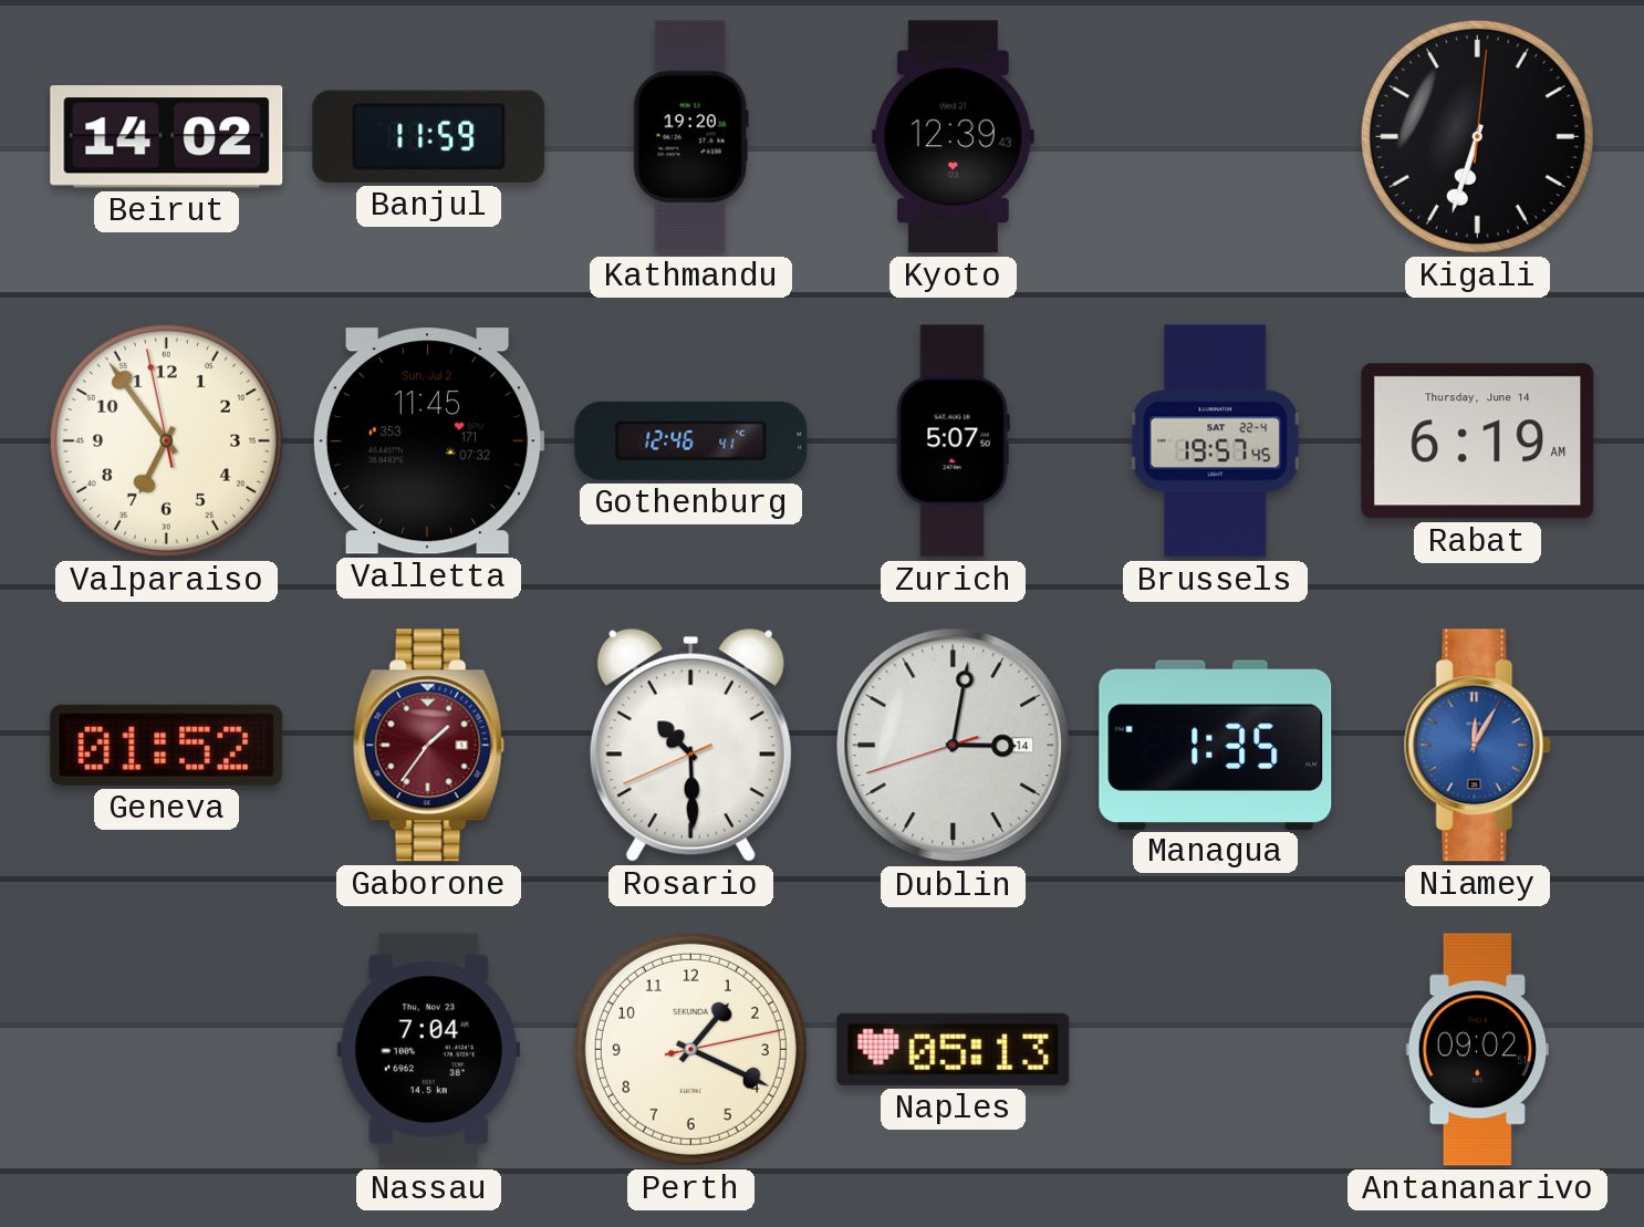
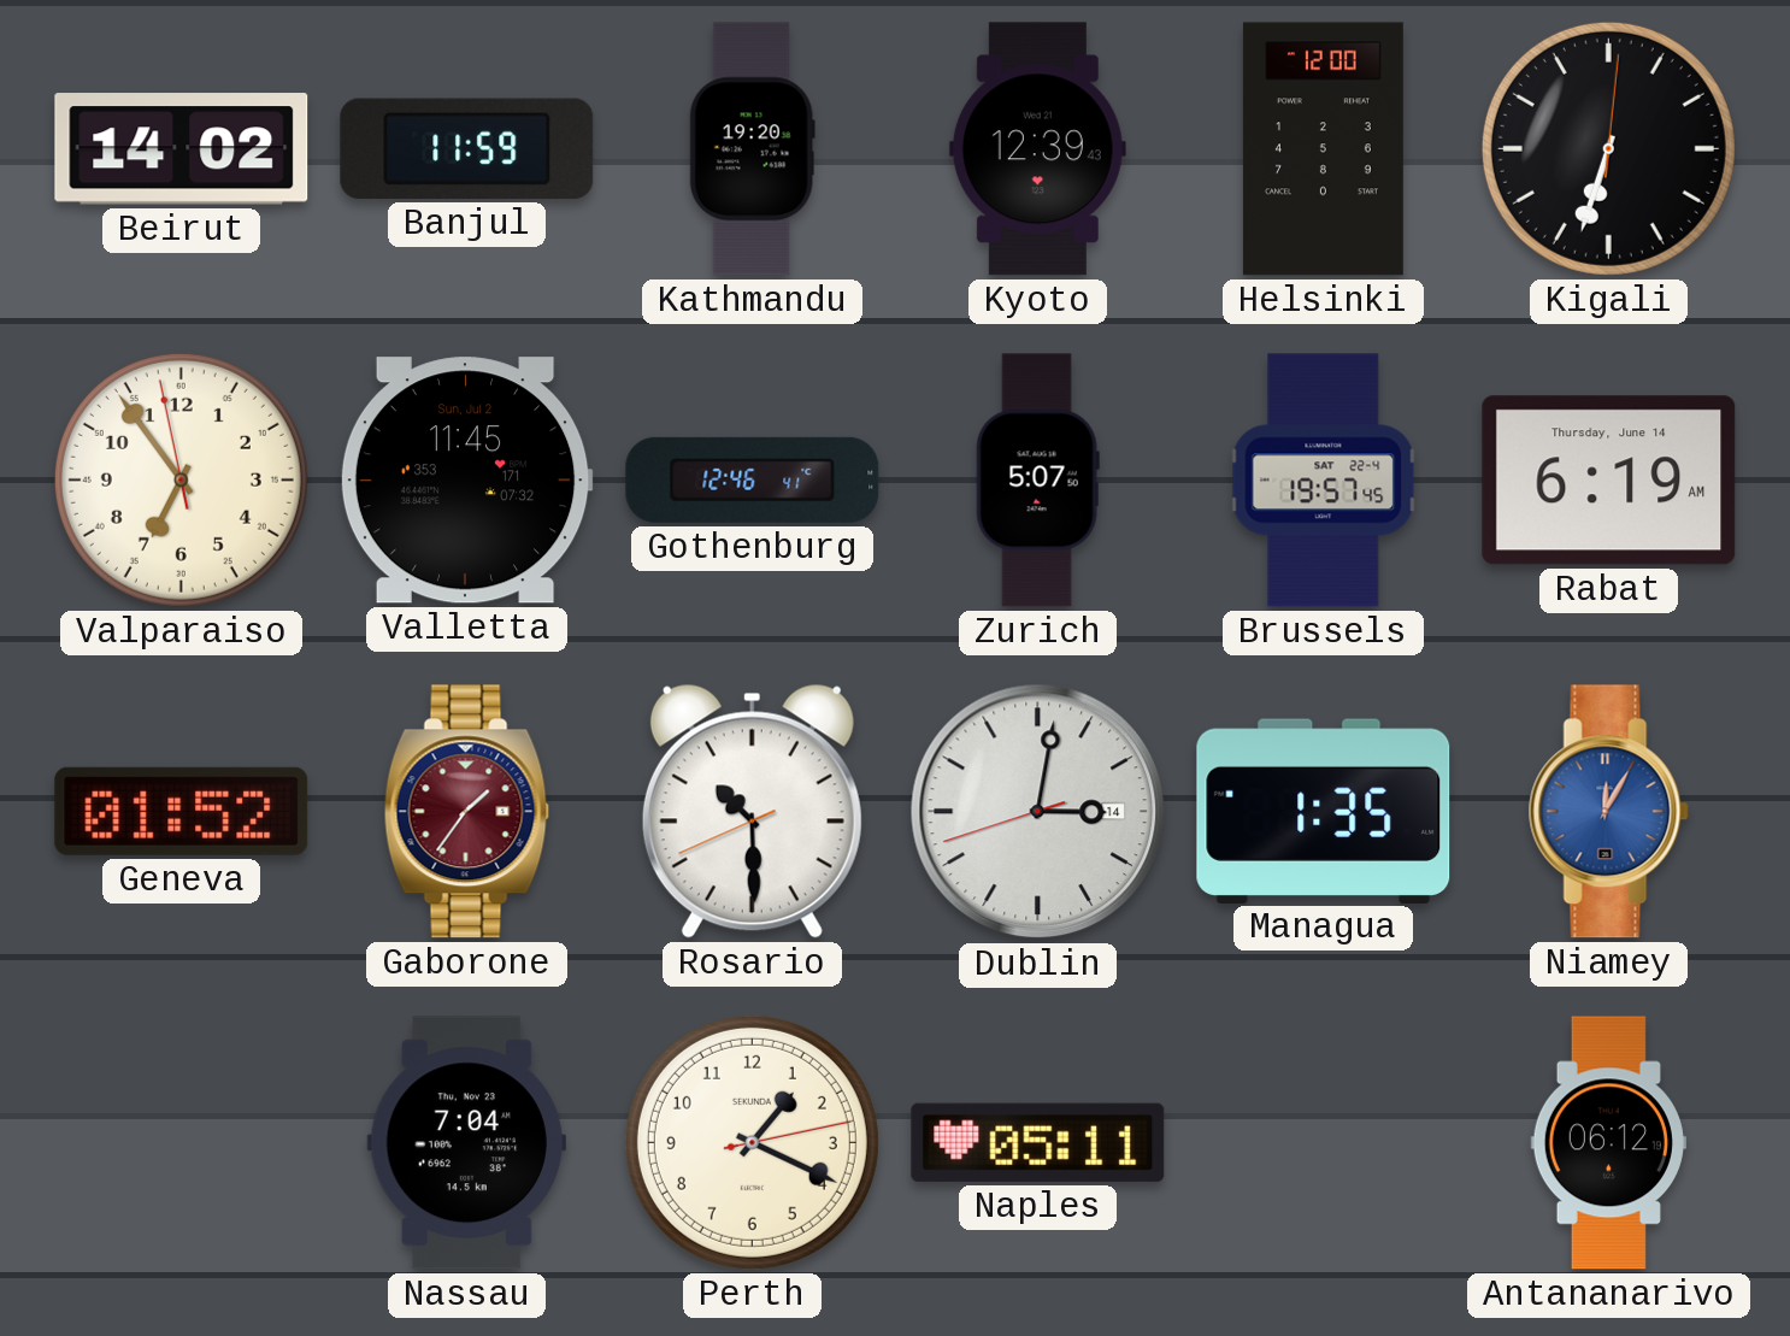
Helsinki: none -> 12:00
Naples: 05:13 -> 05:11
Antananarivo: 09:02 -> 06:12
